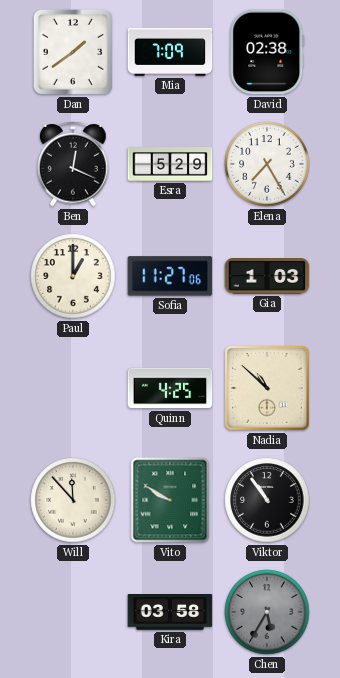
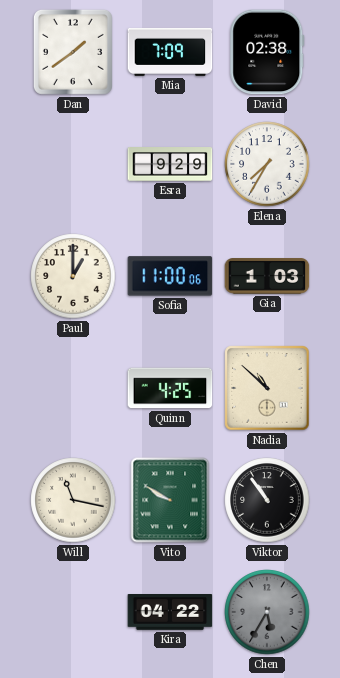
Ben: 12:19 -> none
Esra: 5:29 -> 9:29
Elena: 7:25 -> 7:35
Sofia: 11:27 -> 11:00
Will: 11:53 -> 11:17
Kira: 03:58 -> 04:22
